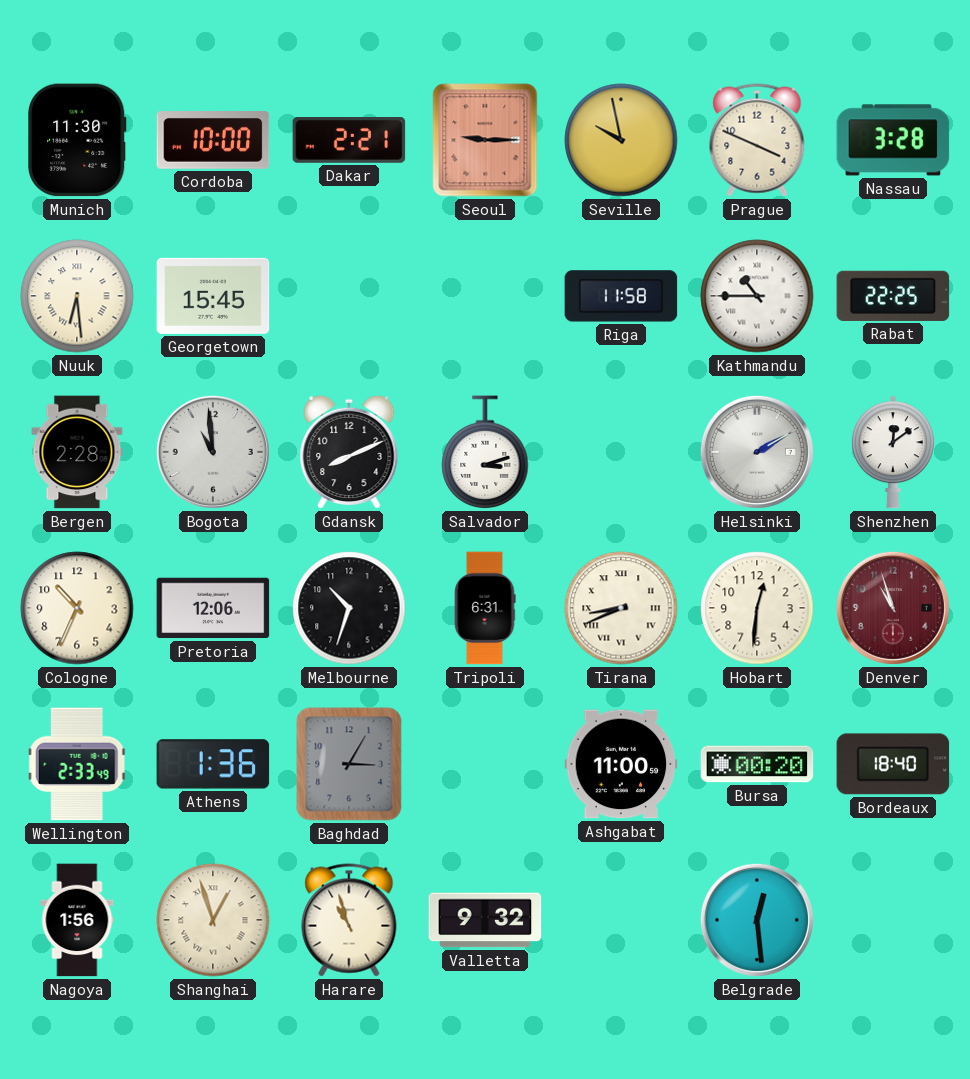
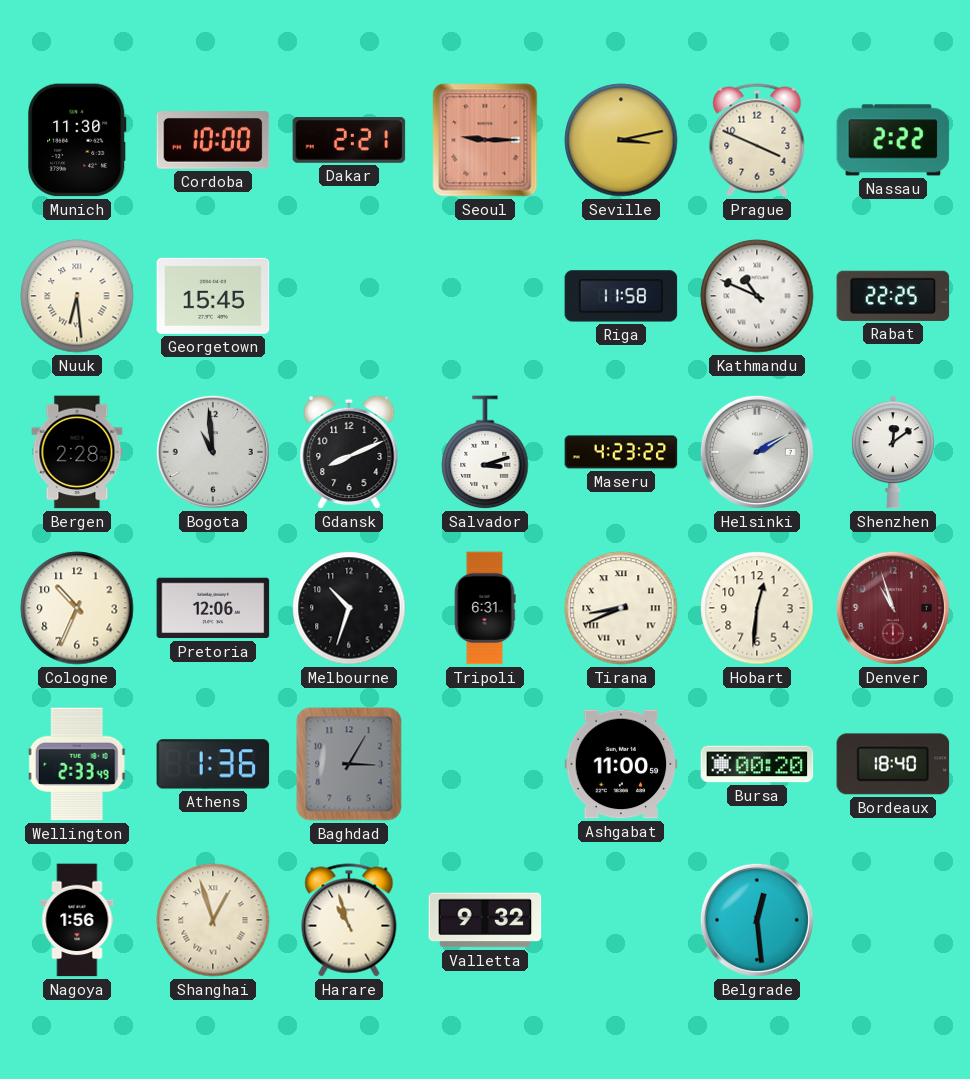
Seville: 9:58 -> 3:13
Nassau: 3:28 -> 2:22
Kathmandu: 10:45 -> 10:49
Maseru: none -> 4:23
